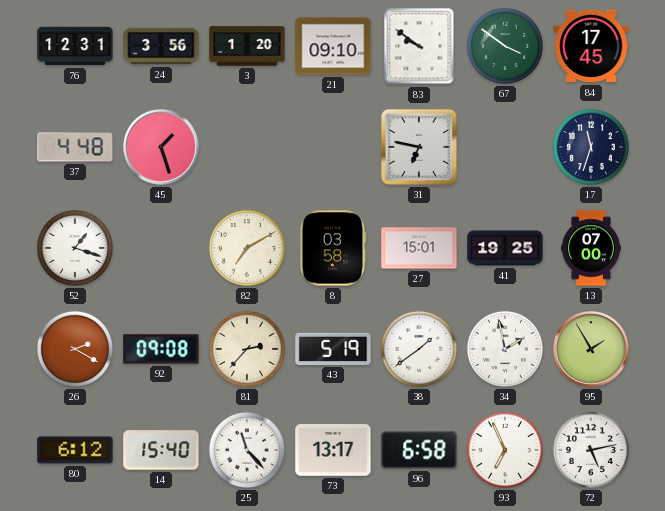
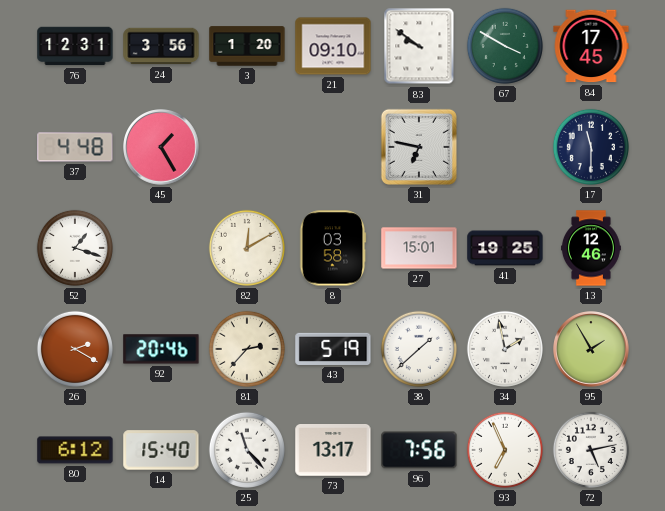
67: 3:51 -> 3:50
45: 1:27 -> 1:25
17: 11:33 -> 11:30
82: 7:10 -> 12:10
13: 07:00 -> 12:46
92: 09:08 -> 20:46
38: 1:39 -> 1:38
96: 6:58 -> 7:56
